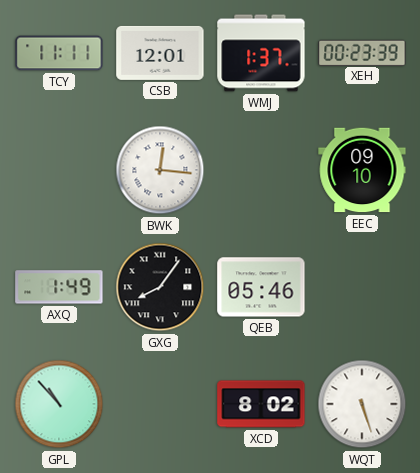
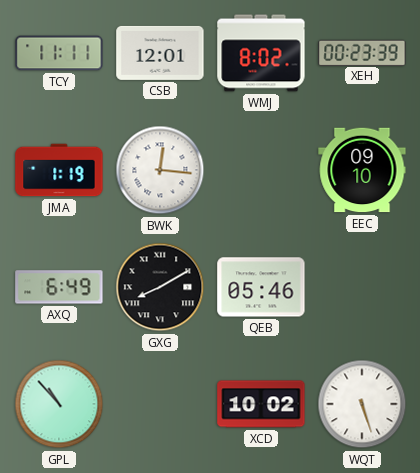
WMJ: 1:37 -> 8:02
JMA: none -> 1:19
AXQ: 1:49 -> 6:49
GXG: 8:06 -> 8:10
XCD: 8:02 -> 10:02
